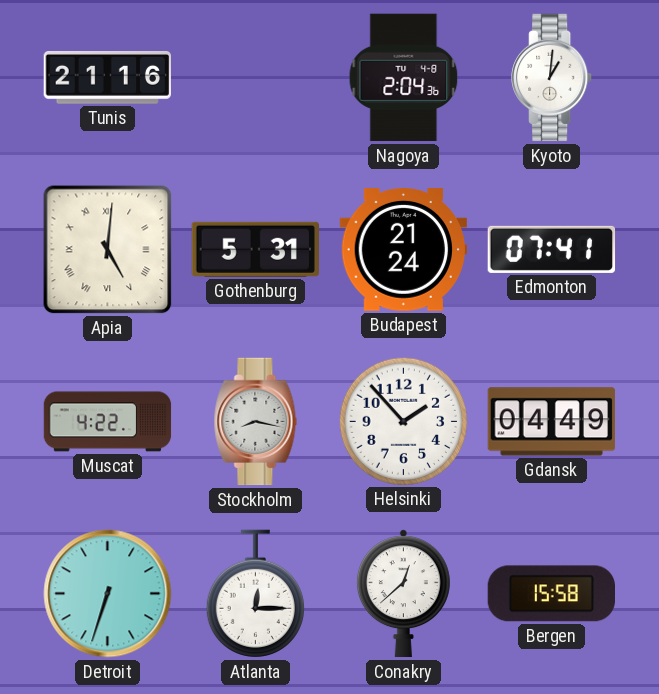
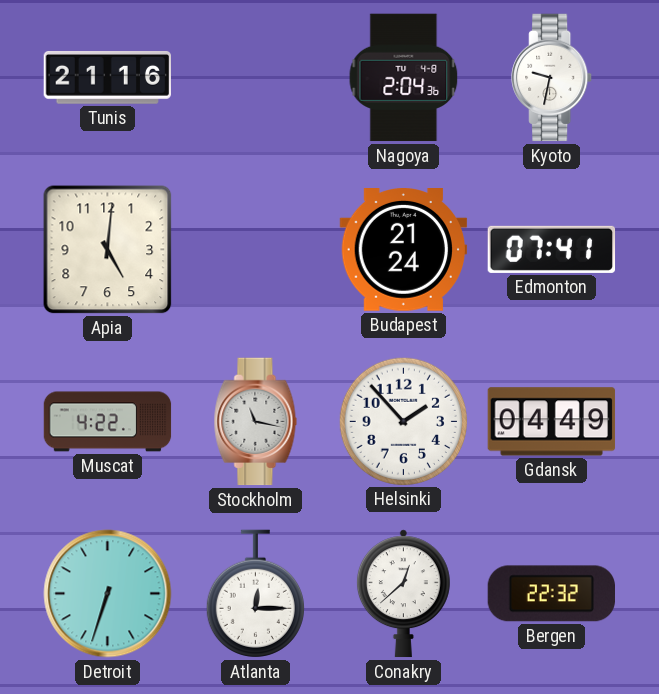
Kyoto: 1:01 -> 9:32
Apia numerals: Roman -> Arabic
Gothenburg: 5:31 -> none
Stockholm: 8:17 -> 11:17
Bergen: 15:58 -> 22:32
